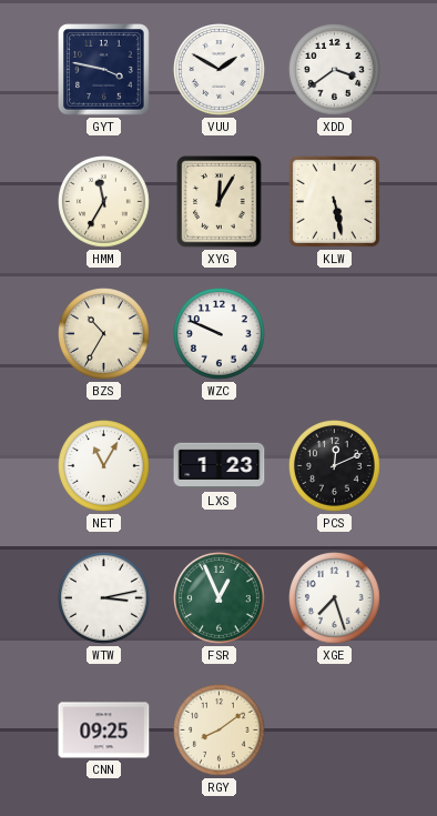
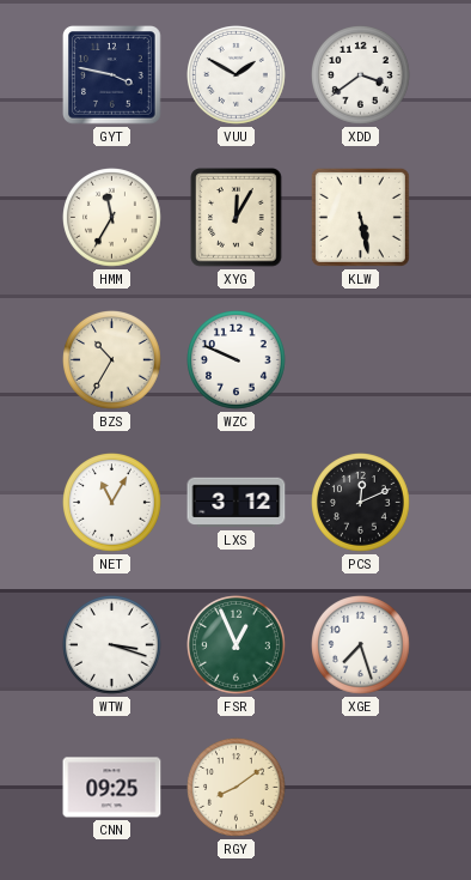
LXS: 1:23 -> 3:12
WTW: 3:13 -> 3:18
